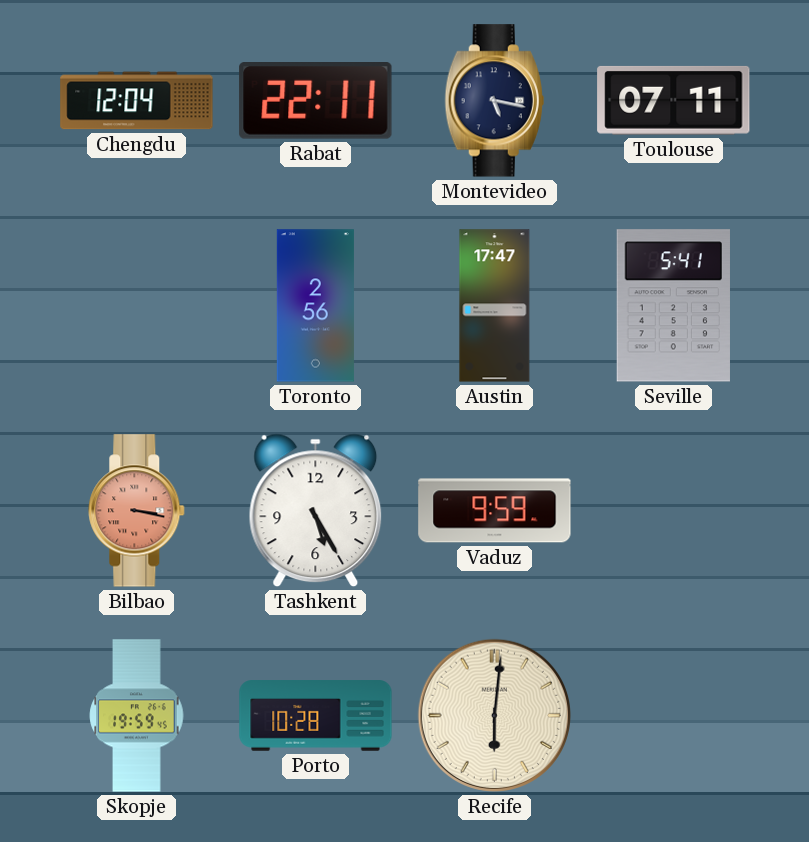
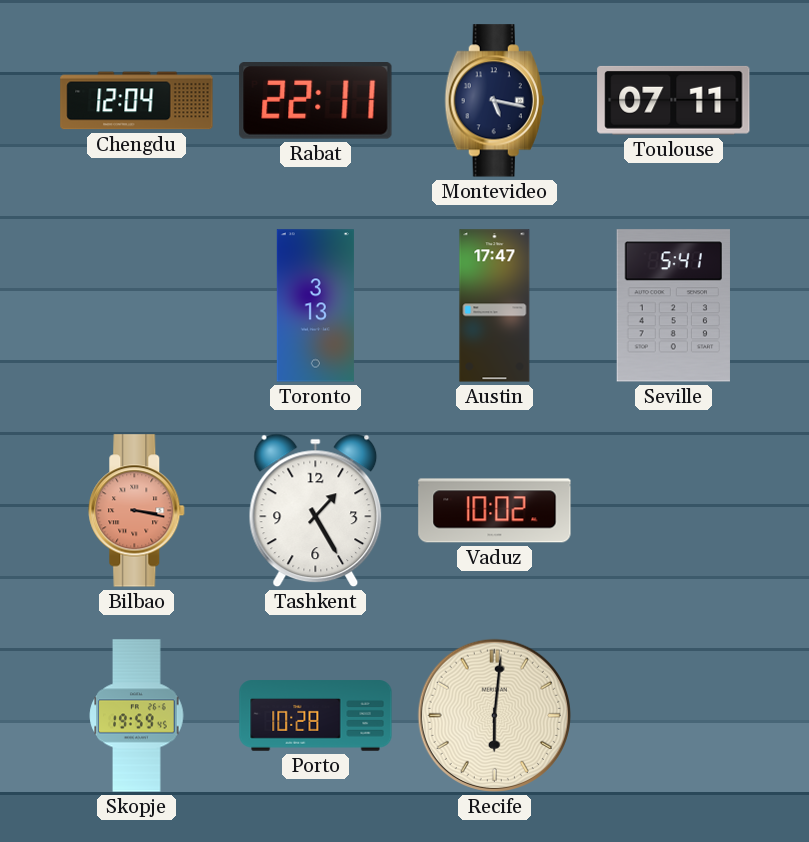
Toronto: 2:56 -> 3:13
Tashkent: 5:25 -> 1:25
Vaduz: 9:59 -> 10:02
